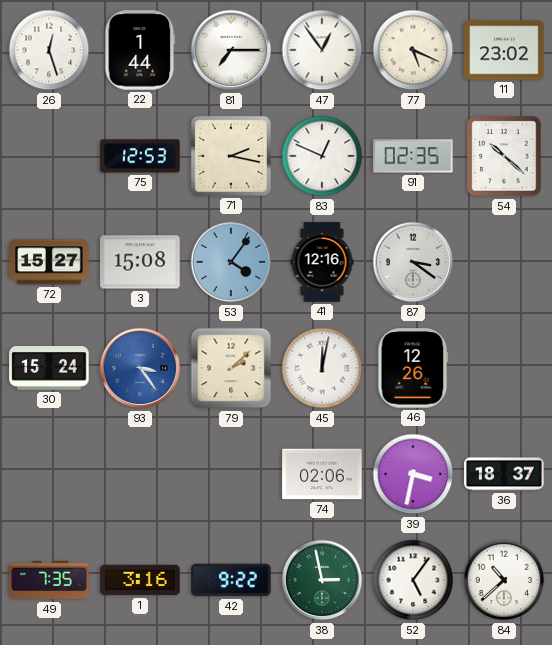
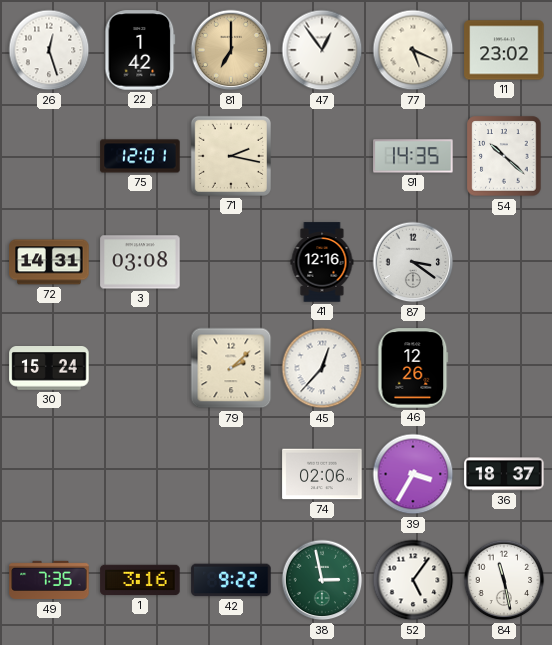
22: 1:44 -> 1:42
81: 7:15 -> 7:00
81 dial: white -> champagne
75: 12:53 -> 12:01
83: 12:49 -> none
91: 02:35 -> 14:35
72: 15:27 -> 14:31
3: 15:08 -> 03:08
53: 4:06 -> none
93: 3:24 -> none
45: 12:02 -> 12:37
39: 3:32 -> 3:35
84: 10:38 -> 11:28
